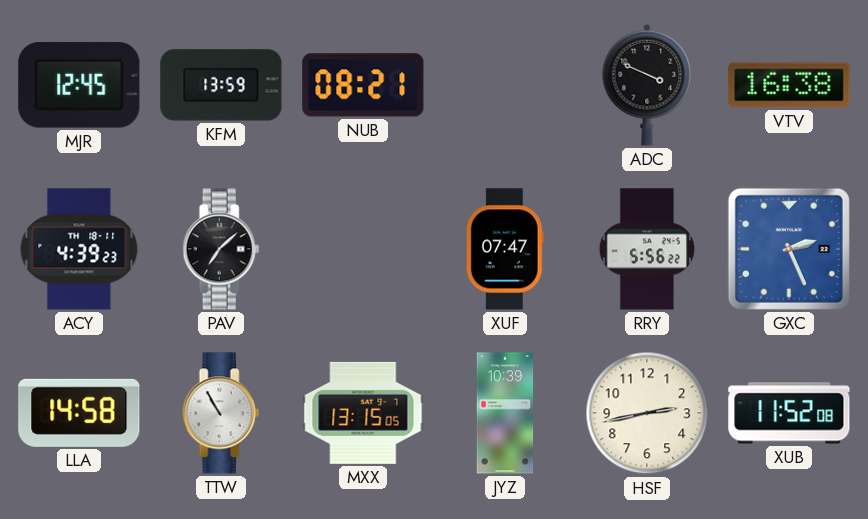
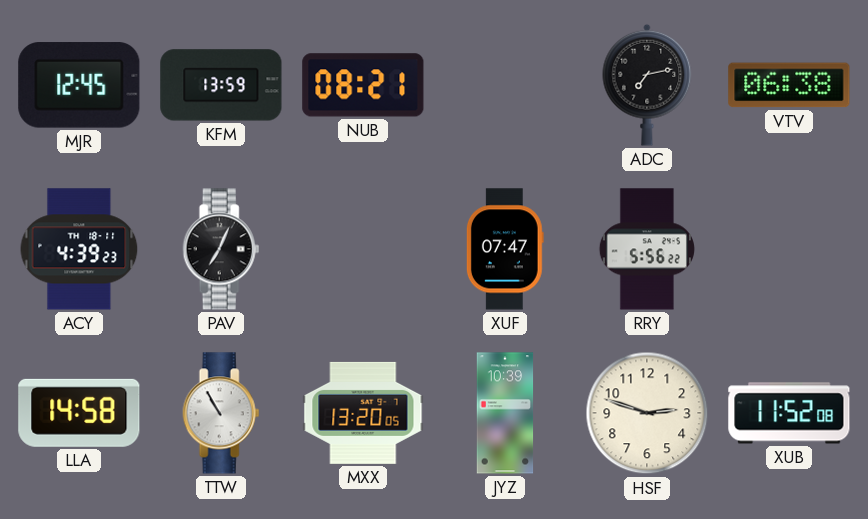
ADC: 3:49 -> 7:13
VTV: 16:38 -> 06:38
PAV: 7:08 -> 7:04
GXC: 2:26 -> none
MXX: 13:15 -> 13:20
HSF: 2:43 -> 2:48
